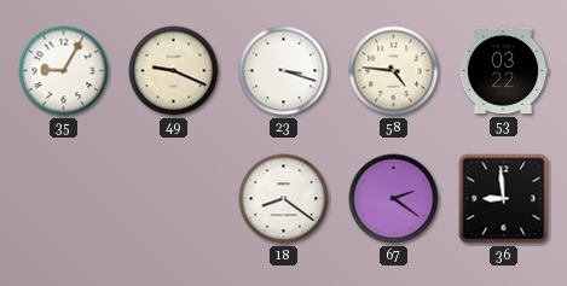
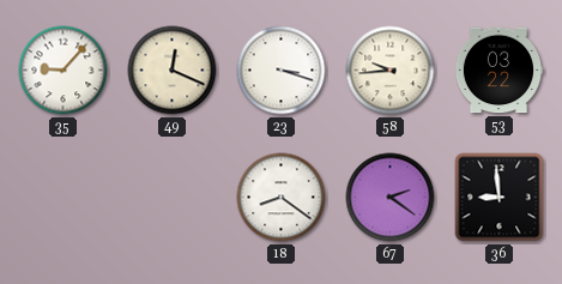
35: 9:05 -> 9:07
49: 9:19 -> 12:19
58: 4:46 -> 9:44
